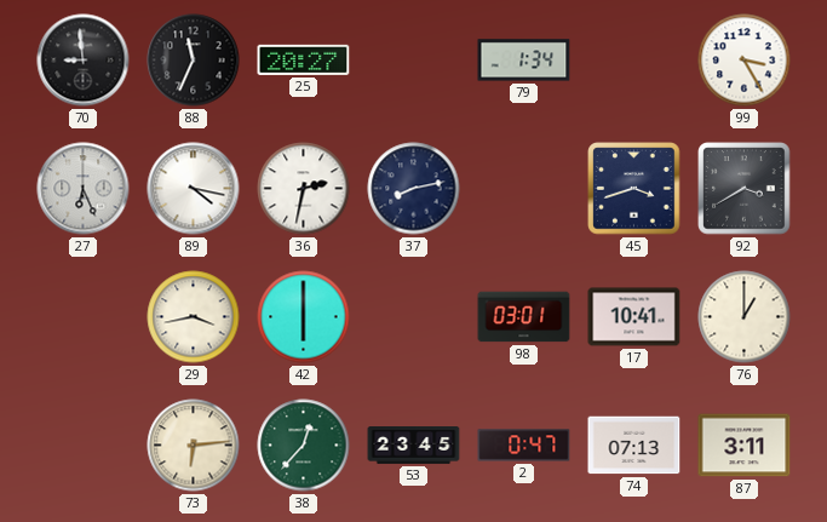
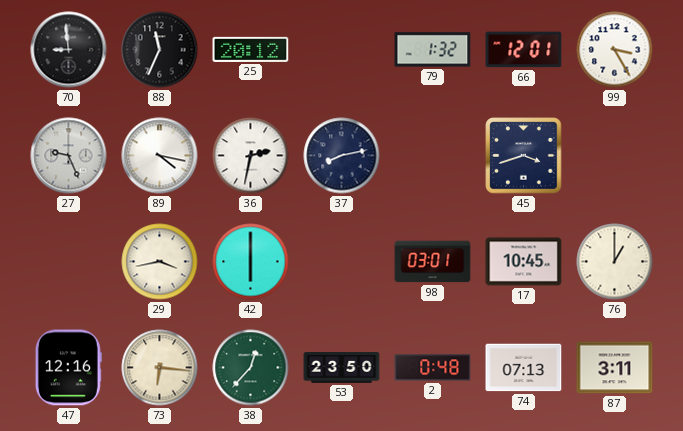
25: 20:27 -> 20:12
79: 1:34 -> 1:32
66: none -> 12:01
27: 6:26 -> 9:26
92: 3:40 -> none
17: 10:41 -> 10:45
47: none -> 12:16
73: 6:14 -> 6:16
53: 23:45 -> 23:50
2: 0:47 -> 0:48
